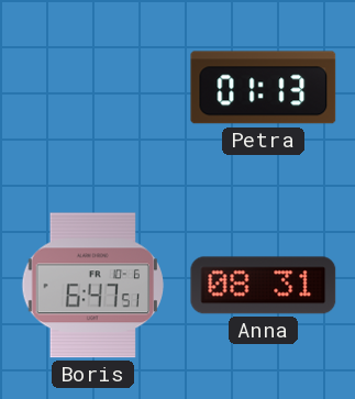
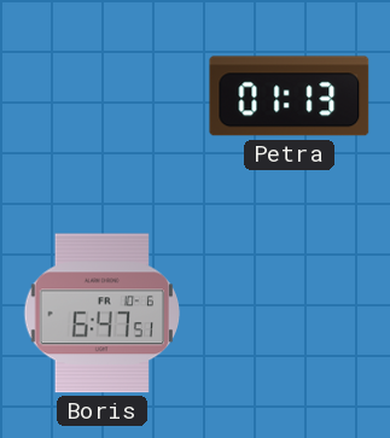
Anna: 08:31 -> none
